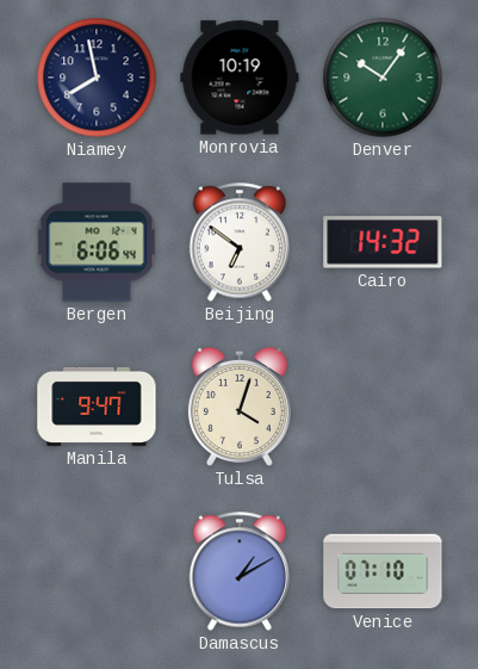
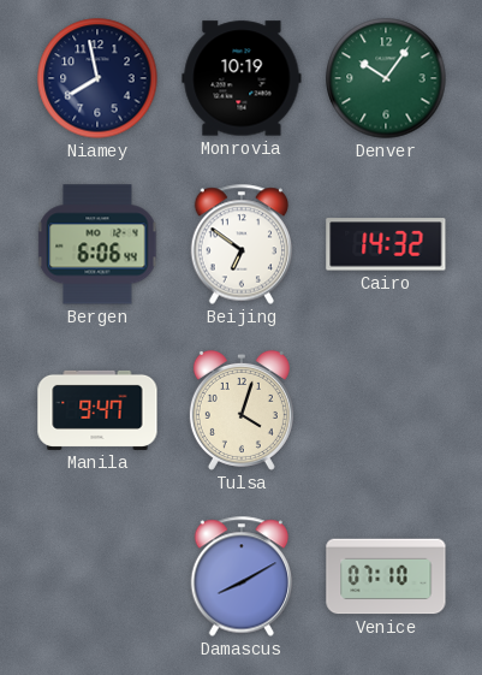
Damascus: 1:10 -> 8:10
